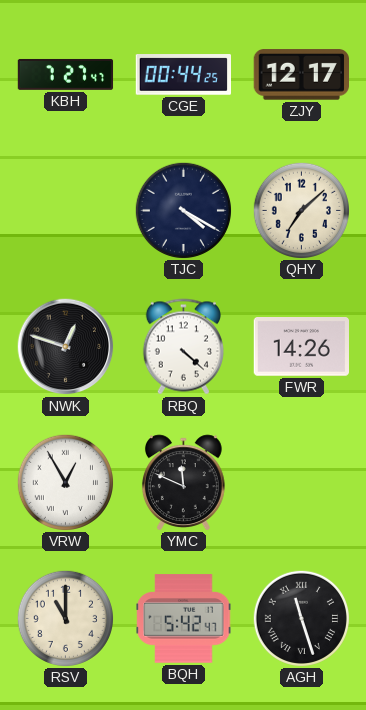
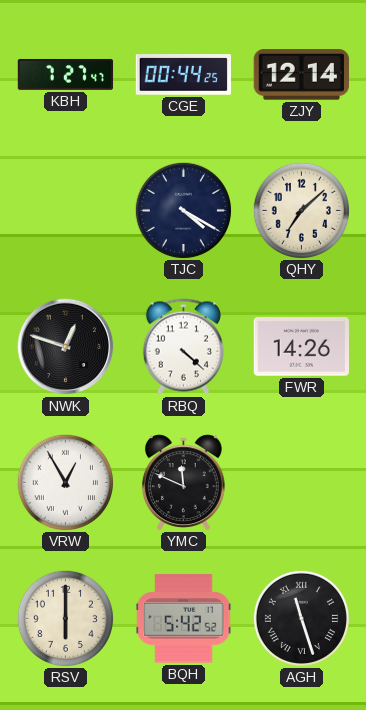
ZJY: 12:17 -> 12:14
RSV: 11:00 -> 6:00
BQH: 5:42:47 -> 5:42:52
